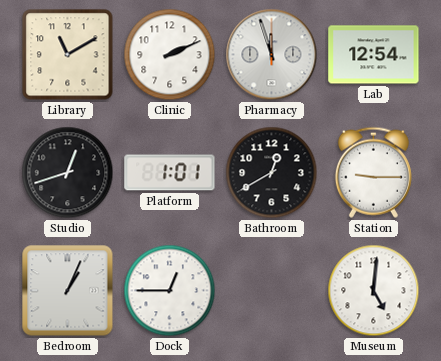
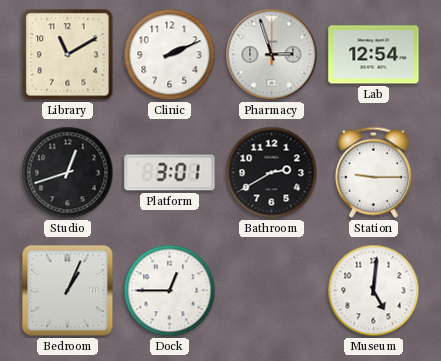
Pharmacy: 11:57 -> 2:57
Platform: 1:01 -> 3:01
Bathroom: 12:40 -> 2:40
